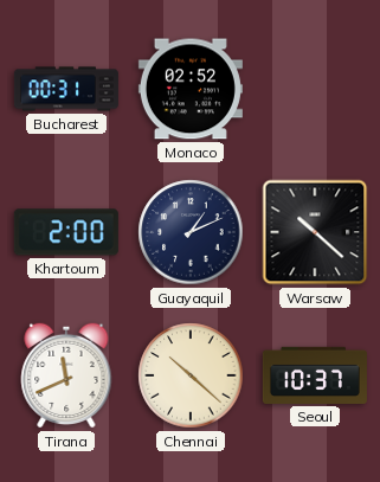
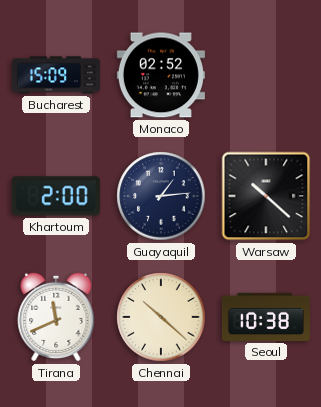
Bucharest: 00:31 -> 15:09
Guayaquil: 1:11 -> 1:14
Seoul: 10:37 -> 10:38
